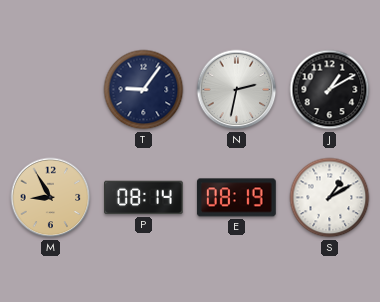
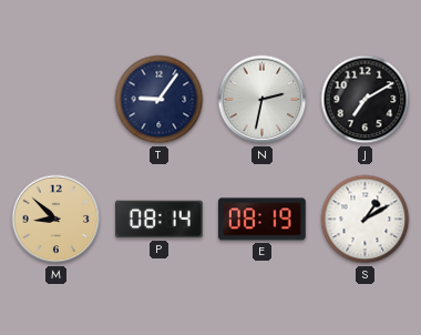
J: 1:10 -> 7:10
M: 8:55 -> 8:52
